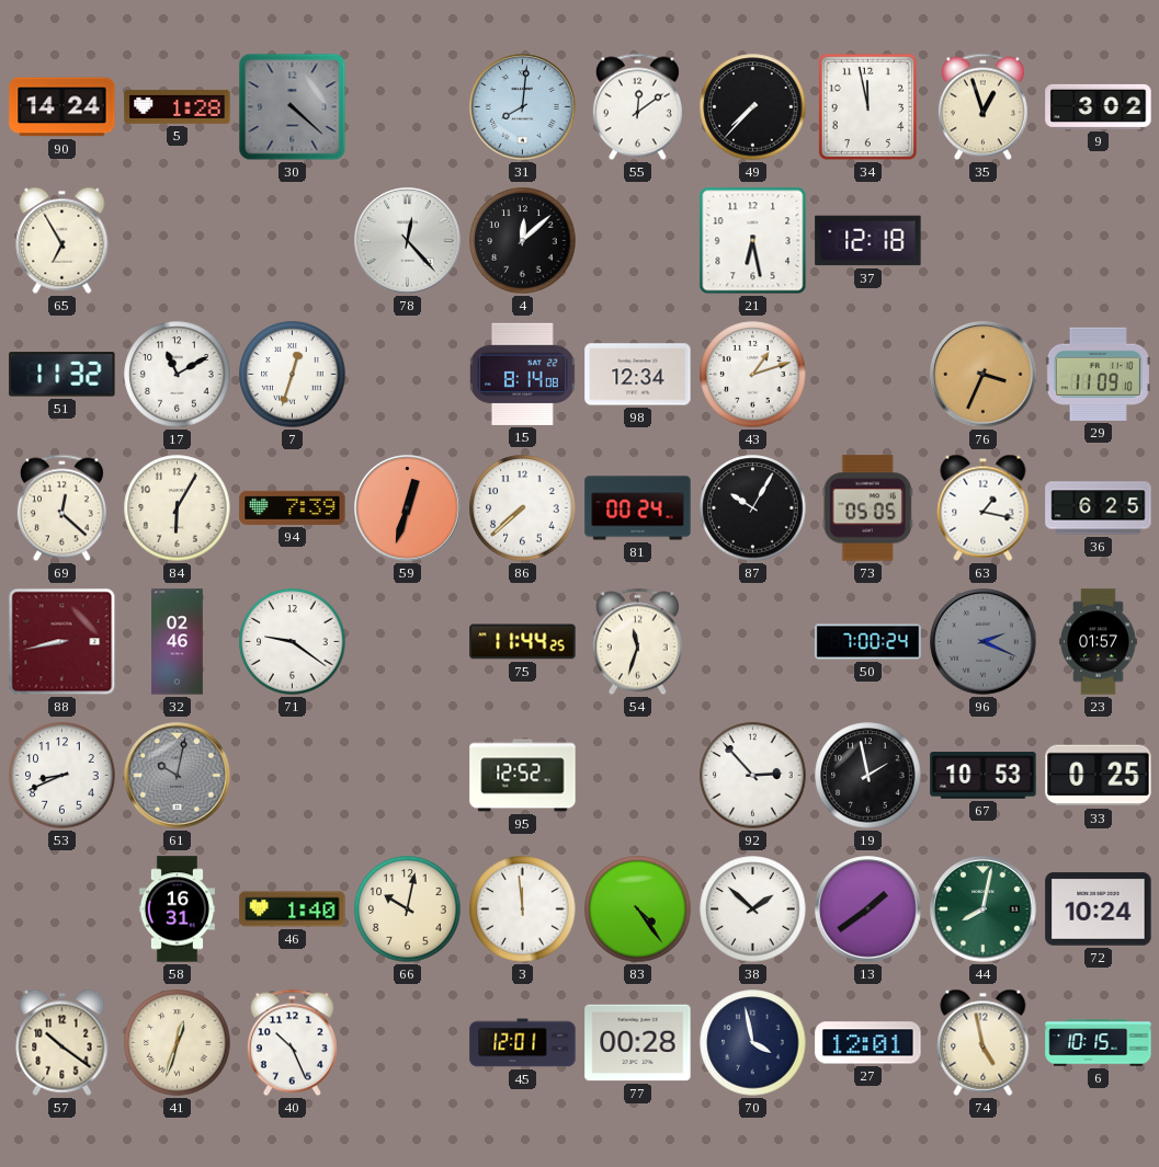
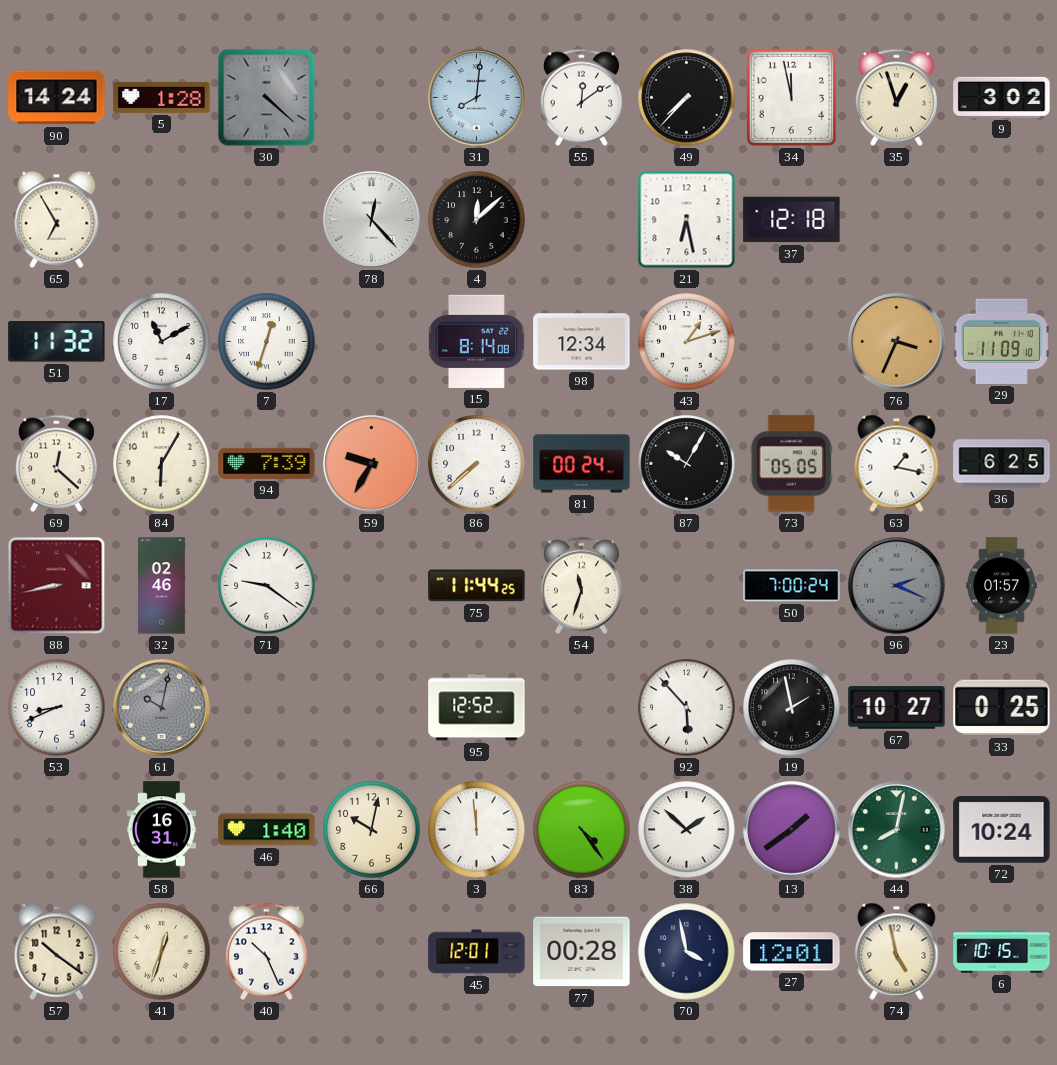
59: 12:33 -> 9:35
92: 2:53 -> 5:53
67: 10:53 -> 10:27
